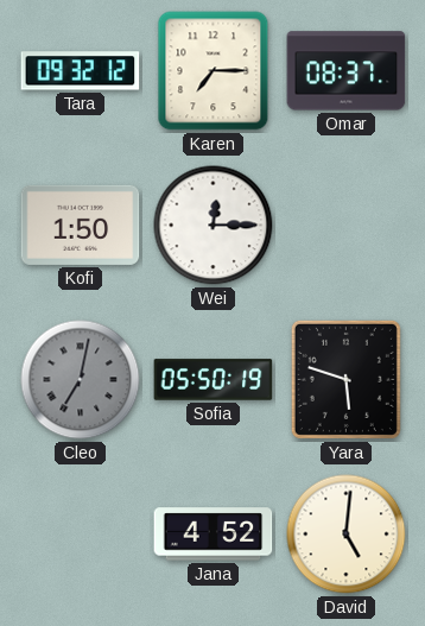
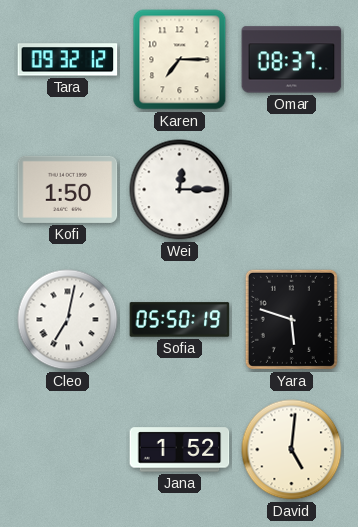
Cleo dial: grey -> white
Jana: 4:52 -> 1:52
